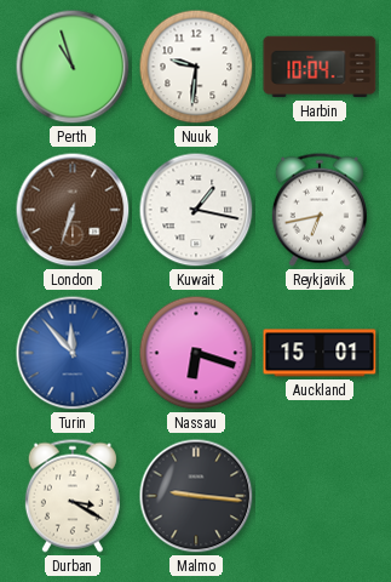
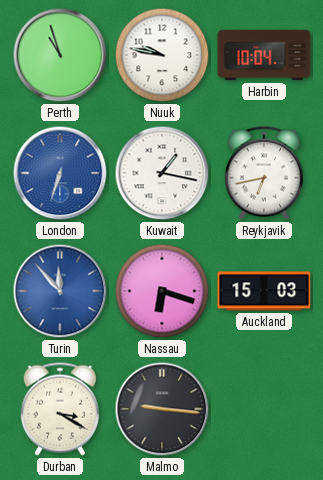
Nuuk: 9:31 -> 9:47
London dial: brown -> blue
Auckland: 15:01 -> 15:03
